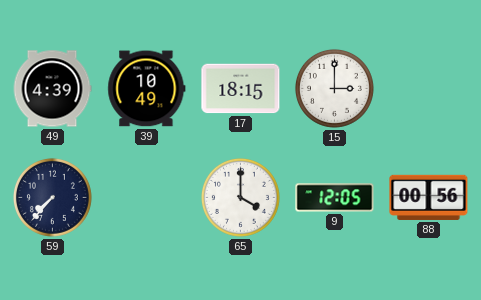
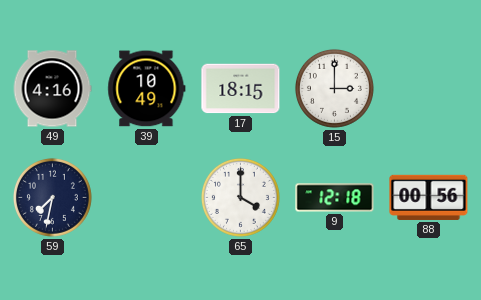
49: 4:39 -> 4:16
59: 7:37 -> 7:32
9: 12:05 -> 12:18
